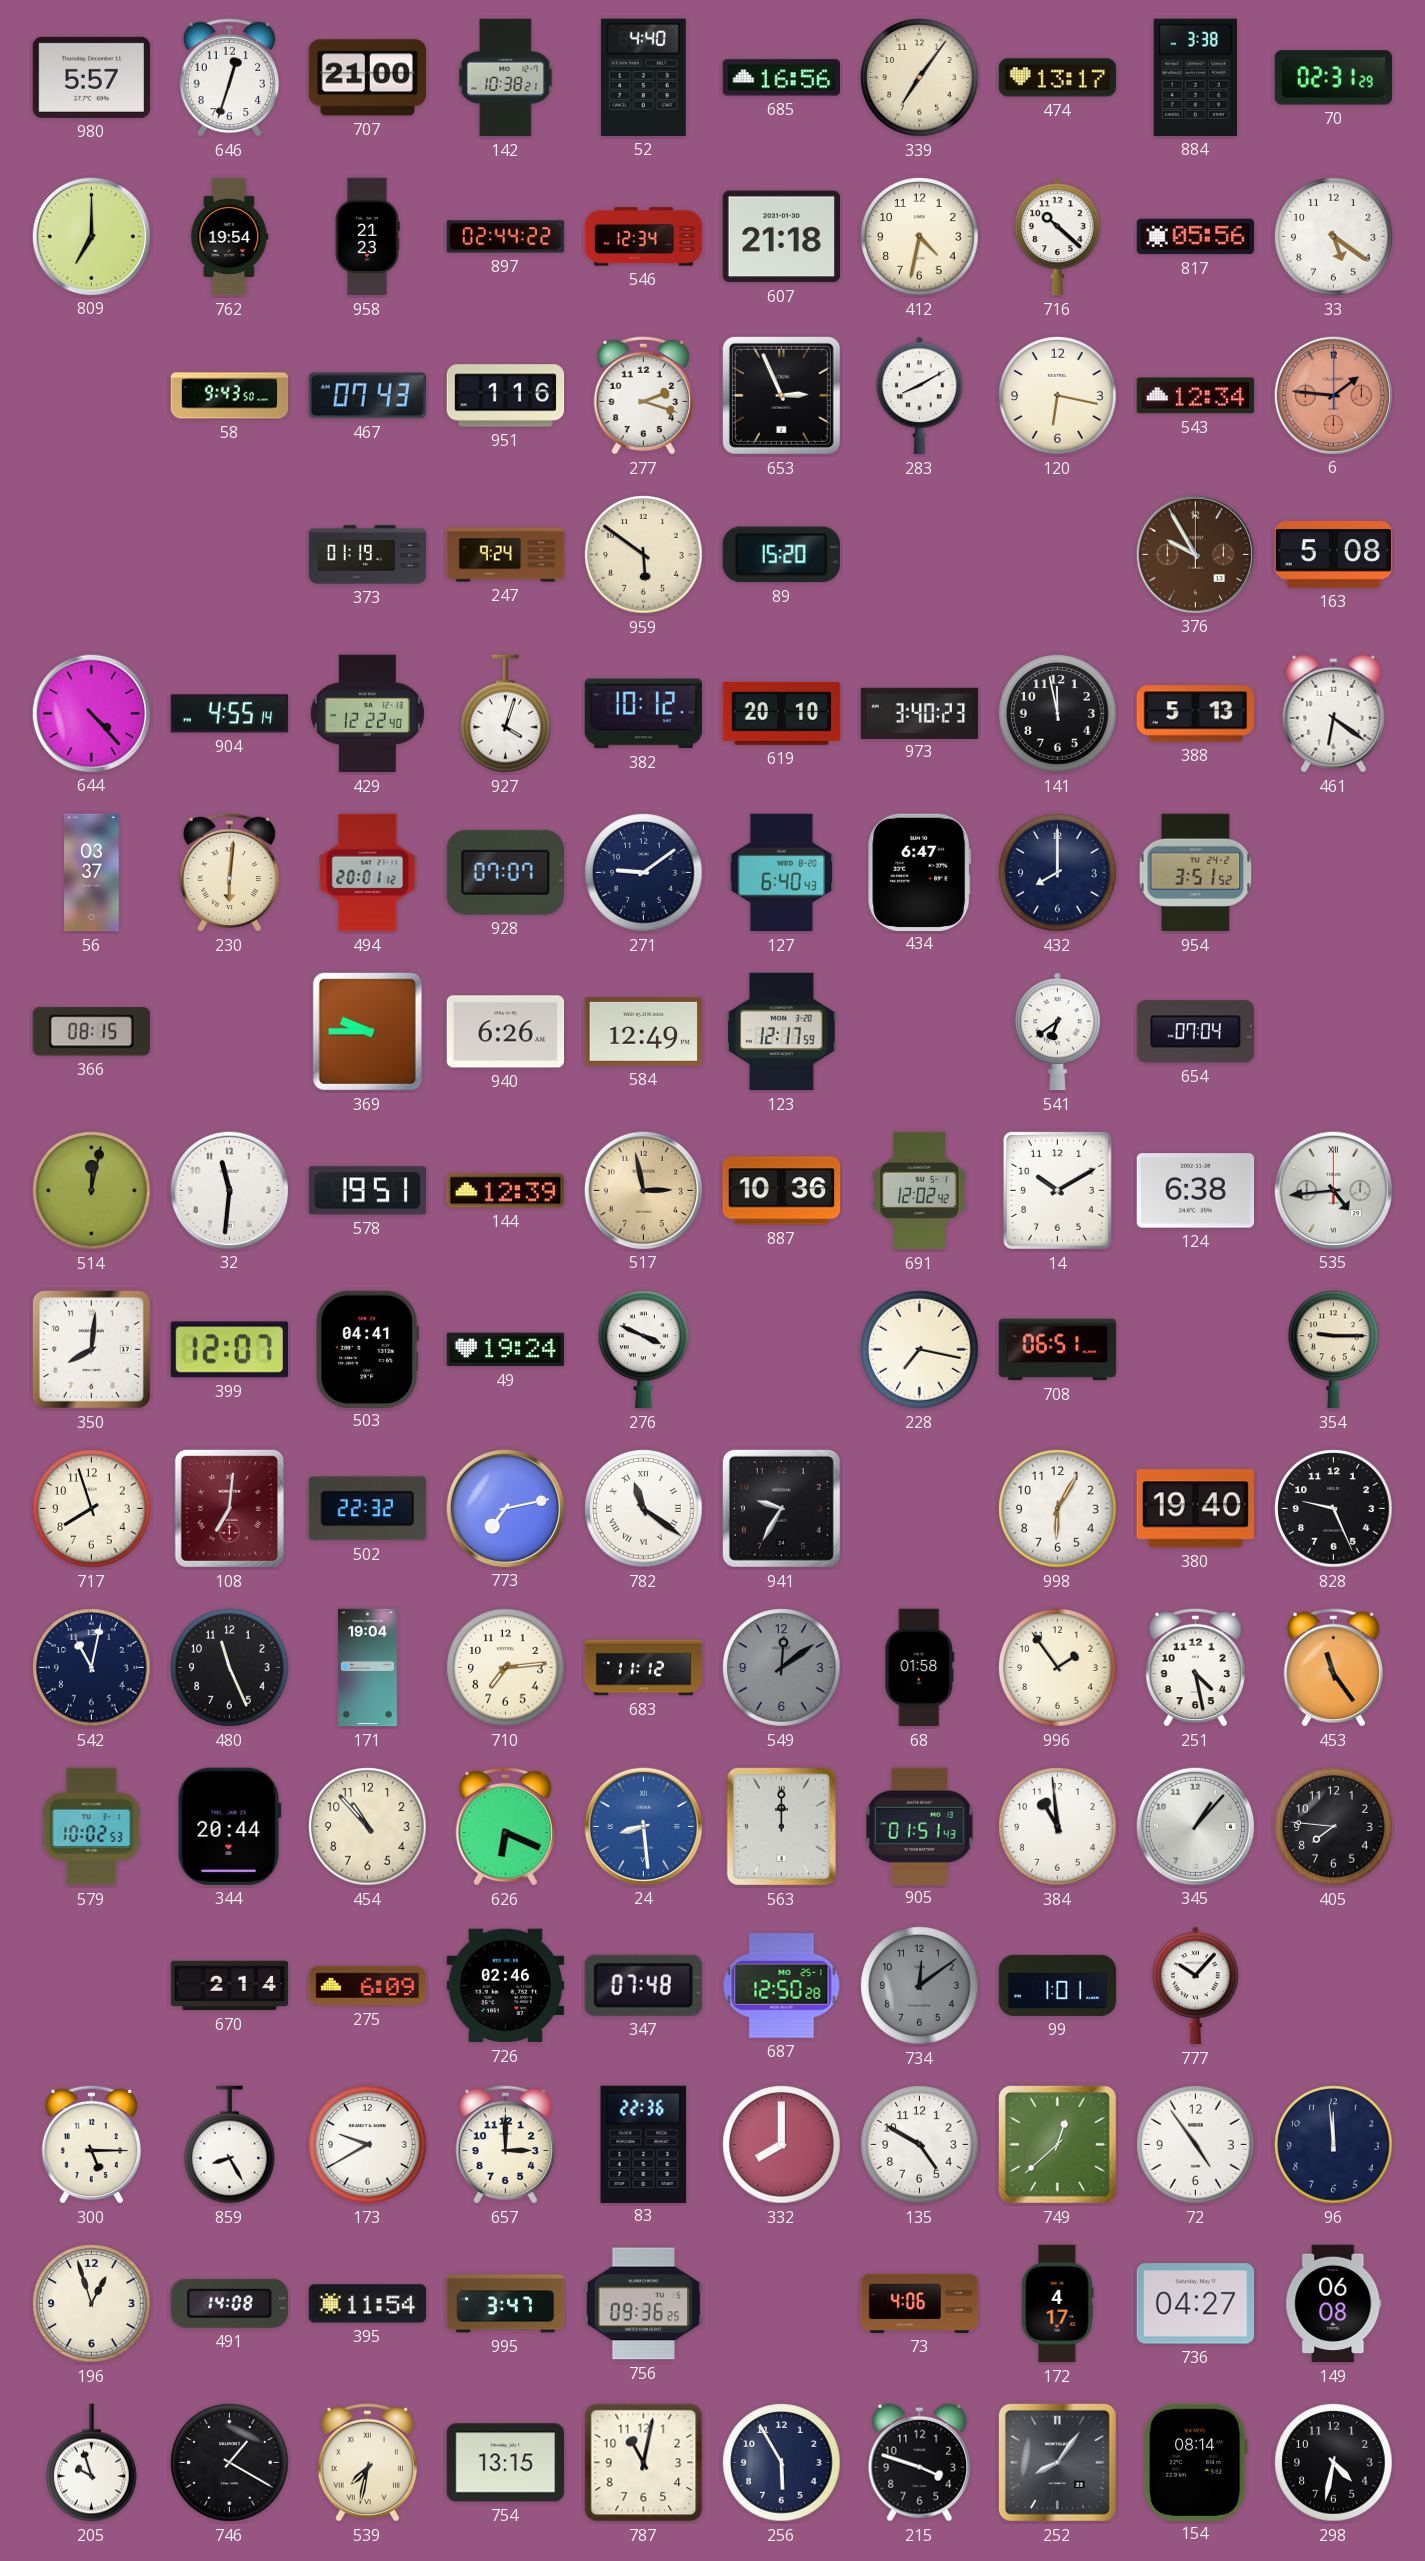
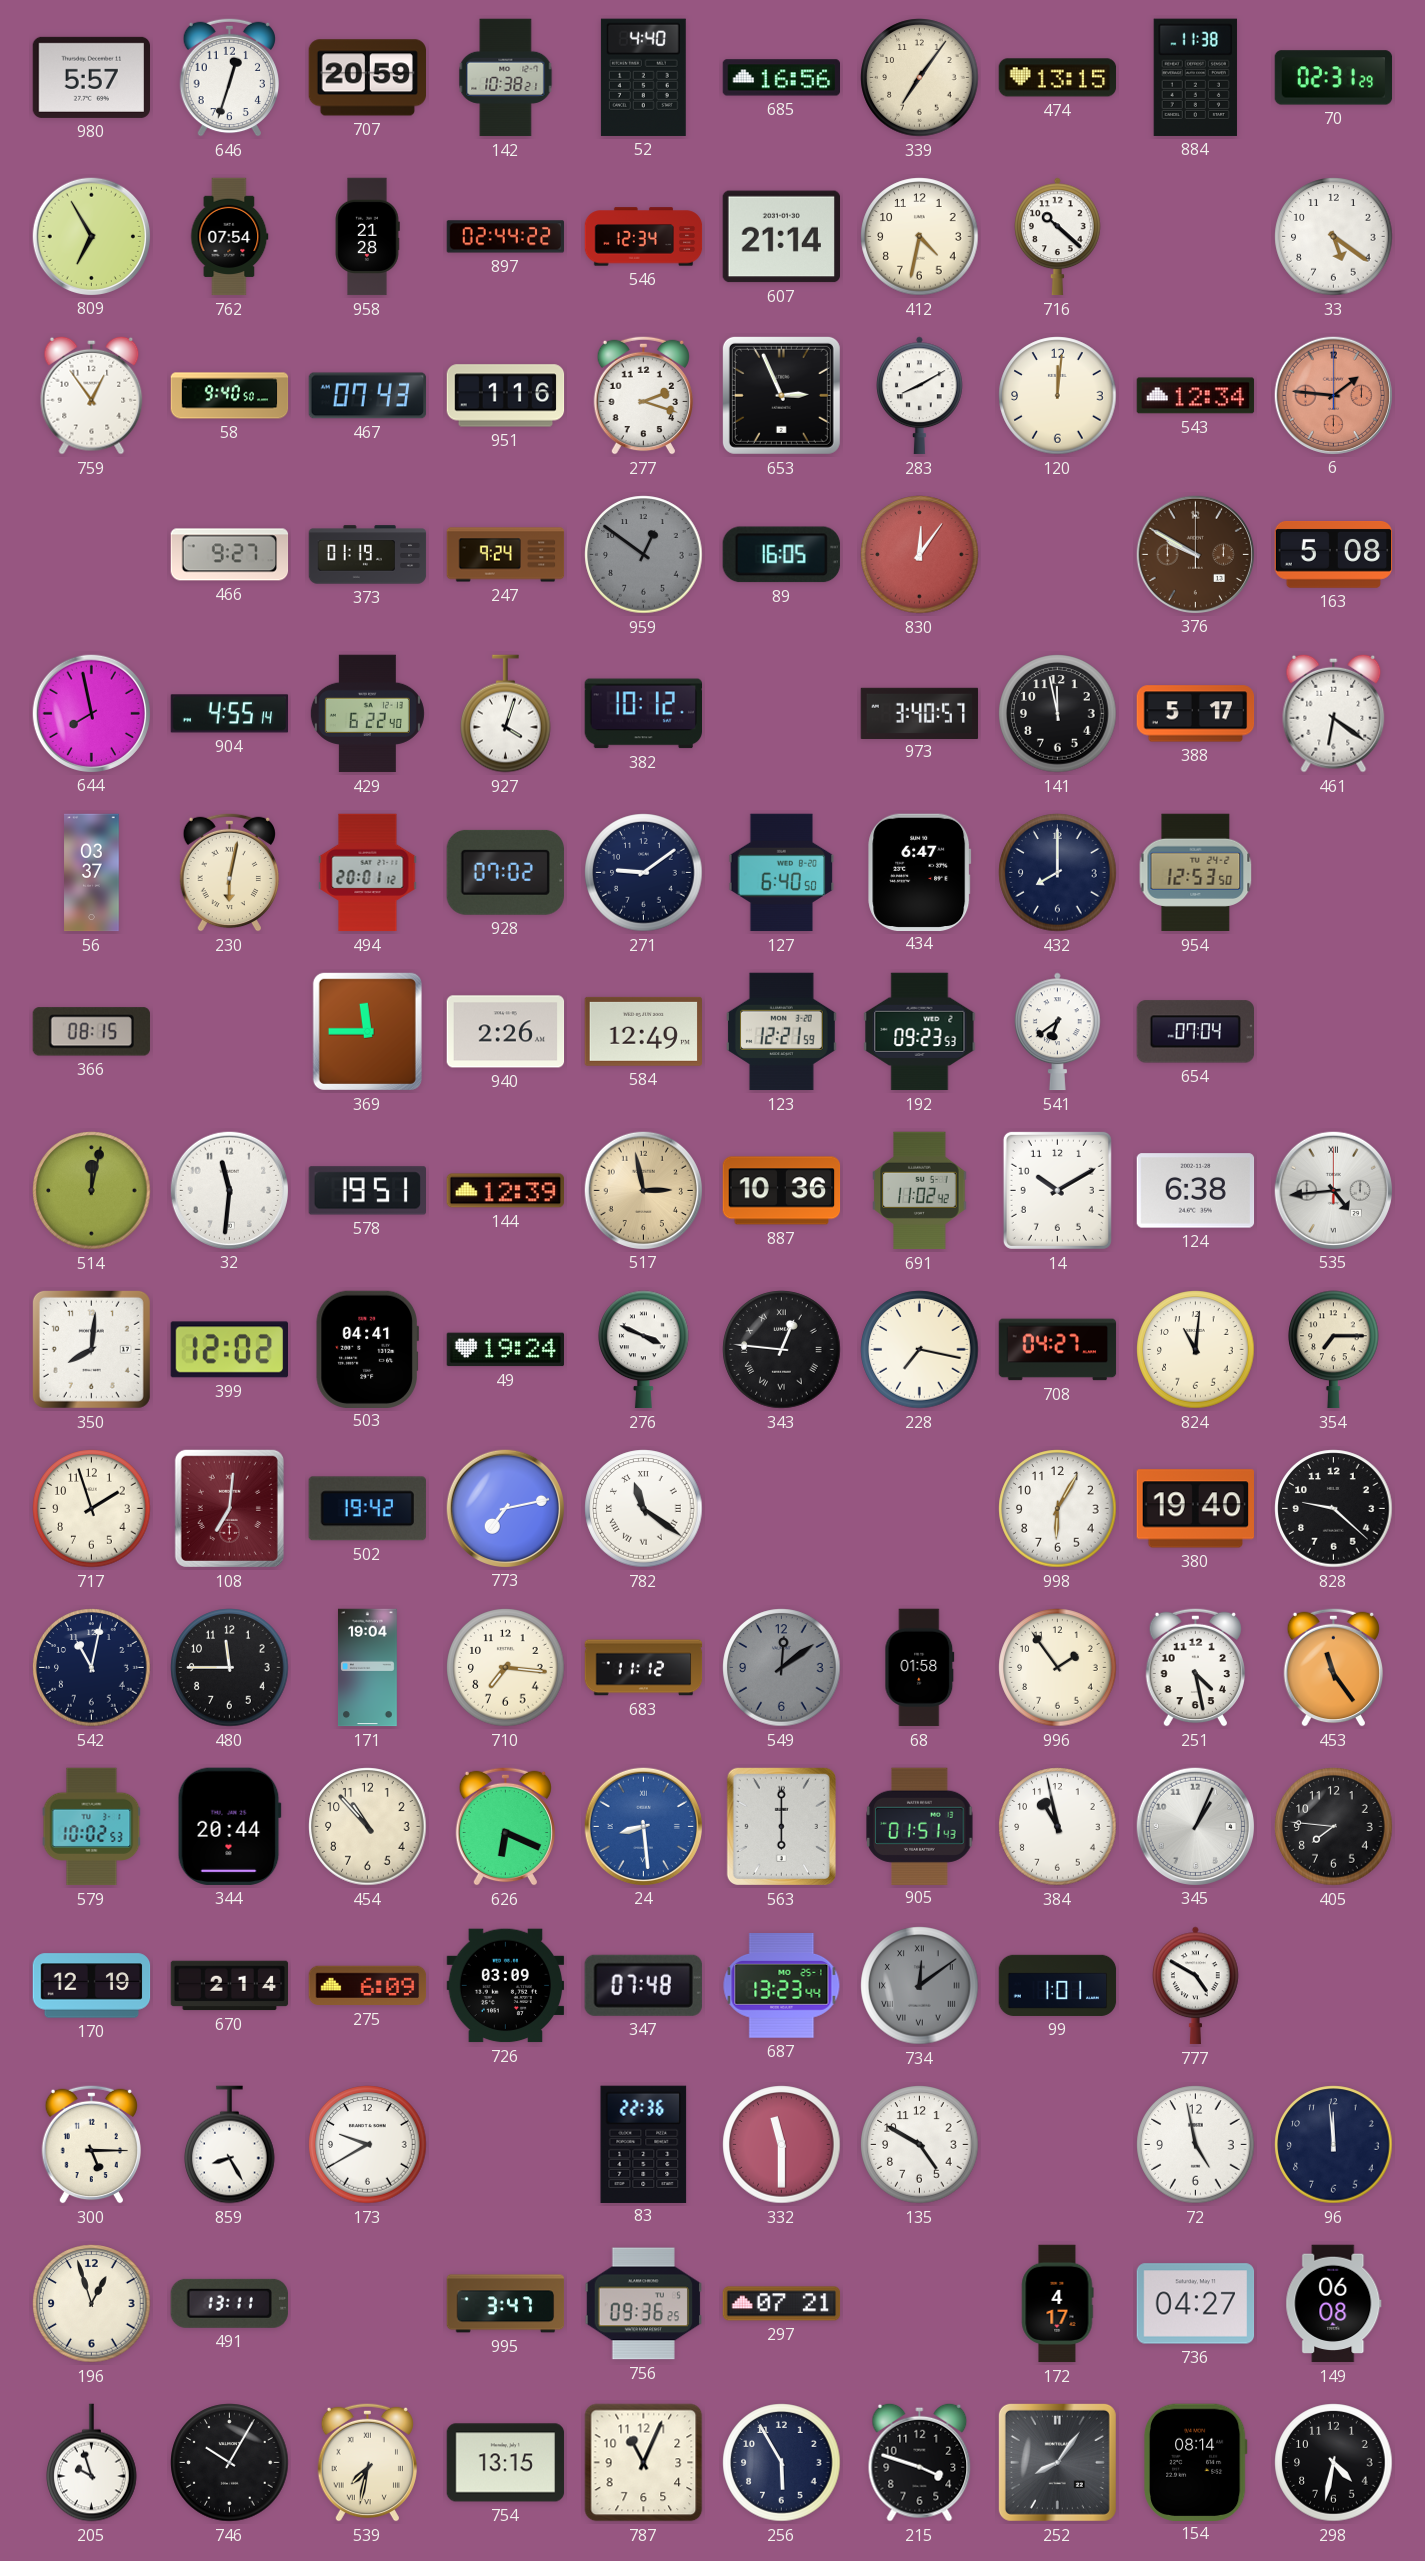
707: 21:00 -> 20:59
474: 13:17 -> 13:15
884: 3:38 -> 11:38
809: 7:00 -> 6:55
762: 19:54 -> 07:54
958: 21:23 -> 21:28
607: 21:18 -> 21:14
817: 05:56 -> none
759: none -> 12:54
58: 9:43 -> 9:40
120: 6:17 -> 12:01
466: none -> 9:27
959: 5:51 -> 12:51
959 dial: cream -> grey
89: 15:20 -> 16:05
830: none -> 12:06
376: 9:55 -> 9:50
644: 4:23 -> 7:58
429: 12:22 -> 6:22
619: 20:10 -> none
973: 3:40:23 -> 3:40:57
388: 5:13 -> 5:17
230: 6:01 -> 6:02
928: 07:07 -> 07:02
127: 6:40:43 -> 6:40:50
954: 3:51 -> 12:53
369: 9:45 -> 11:45
940: 6:26 -> 2:26
123: 12:17 -> 12:21
192: none -> 09:23
691: 12:02 -> 11:02
399: 12:07 -> 12:02
343: none -> 12:46
708: 06:51 -> 04:27
824: none -> 11:01
354: 9:15 -> 7:15
717: 7:57 -> 1:57
502: 22:32 -> 19:42
941: 9:35 -> none
828: 9:26 -> 9:22
480: 11:26 -> 11:45
710: 7:14 -> 7:16
563: 12:00 -> 6:00
384: 10:59 -> 10:58
345: 1:07 -> 1:04
170: none -> 12:19
726: 02:46 -> 03:09
687: 12:50 -> 13:23
734 numerals: Arabic -> Roman
777: 10:07 -> 4:50
657: 3:00 -> none
332: 8:00 -> 11:30
749: 12:38 -> none
72: 4:54 -> 4:58
491: 14:08 -> 13:11
395: 11:54 -> none
297: none -> 07:21
73: 4:06 -> none
746: 1:20 -> 10:05
787: 11:02 -> 11:04
